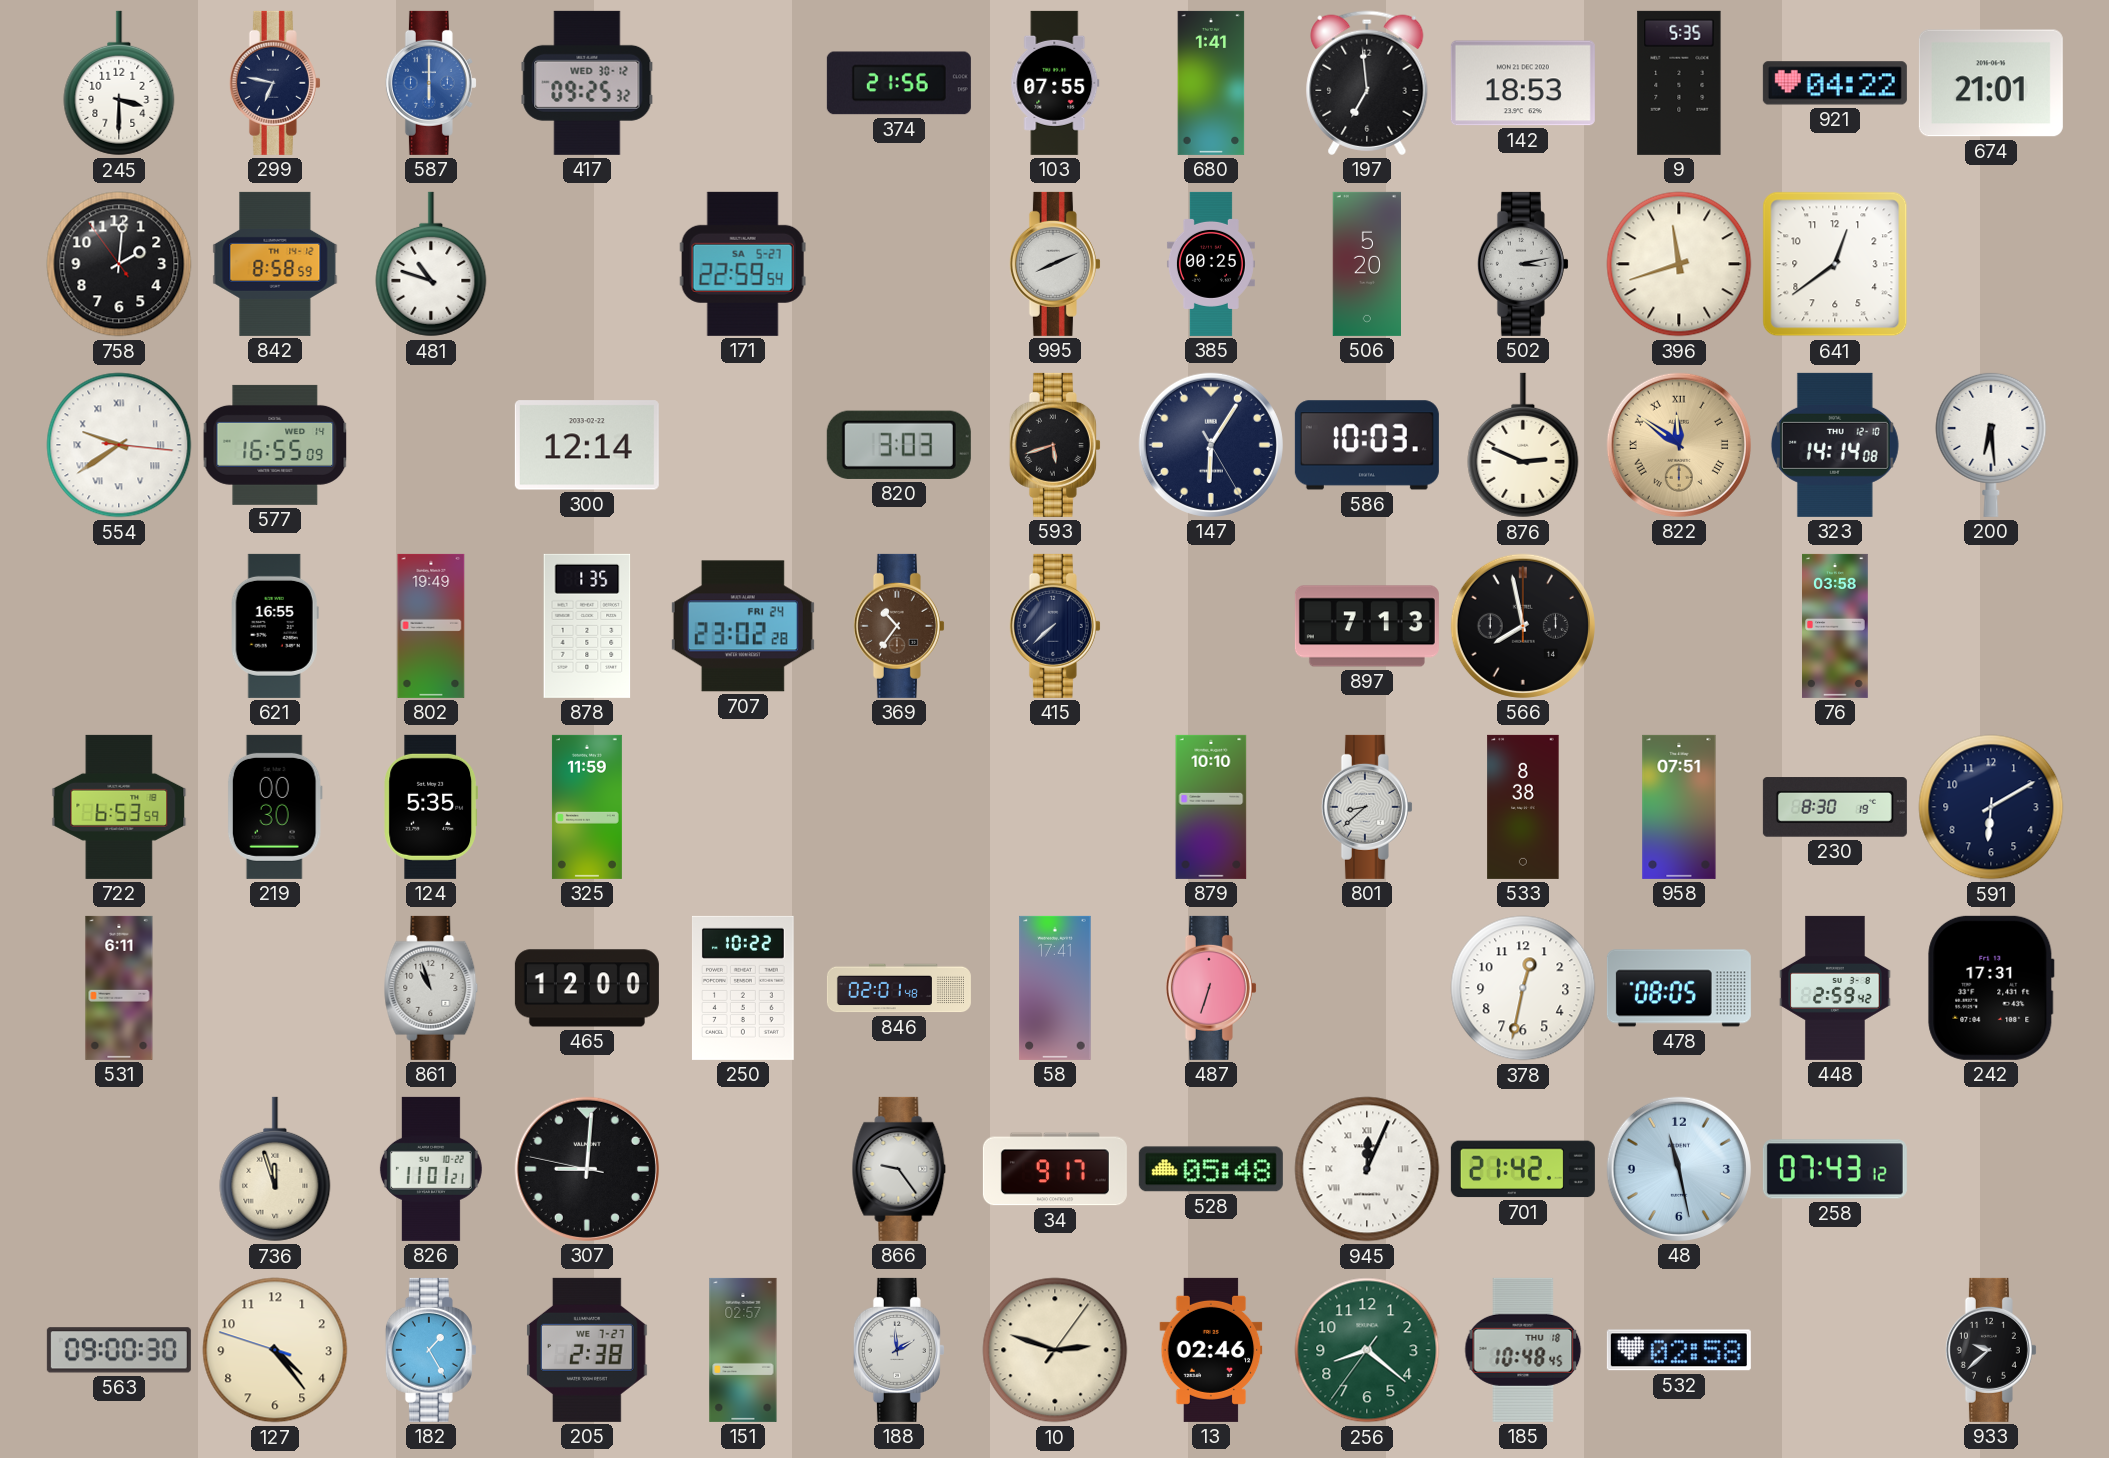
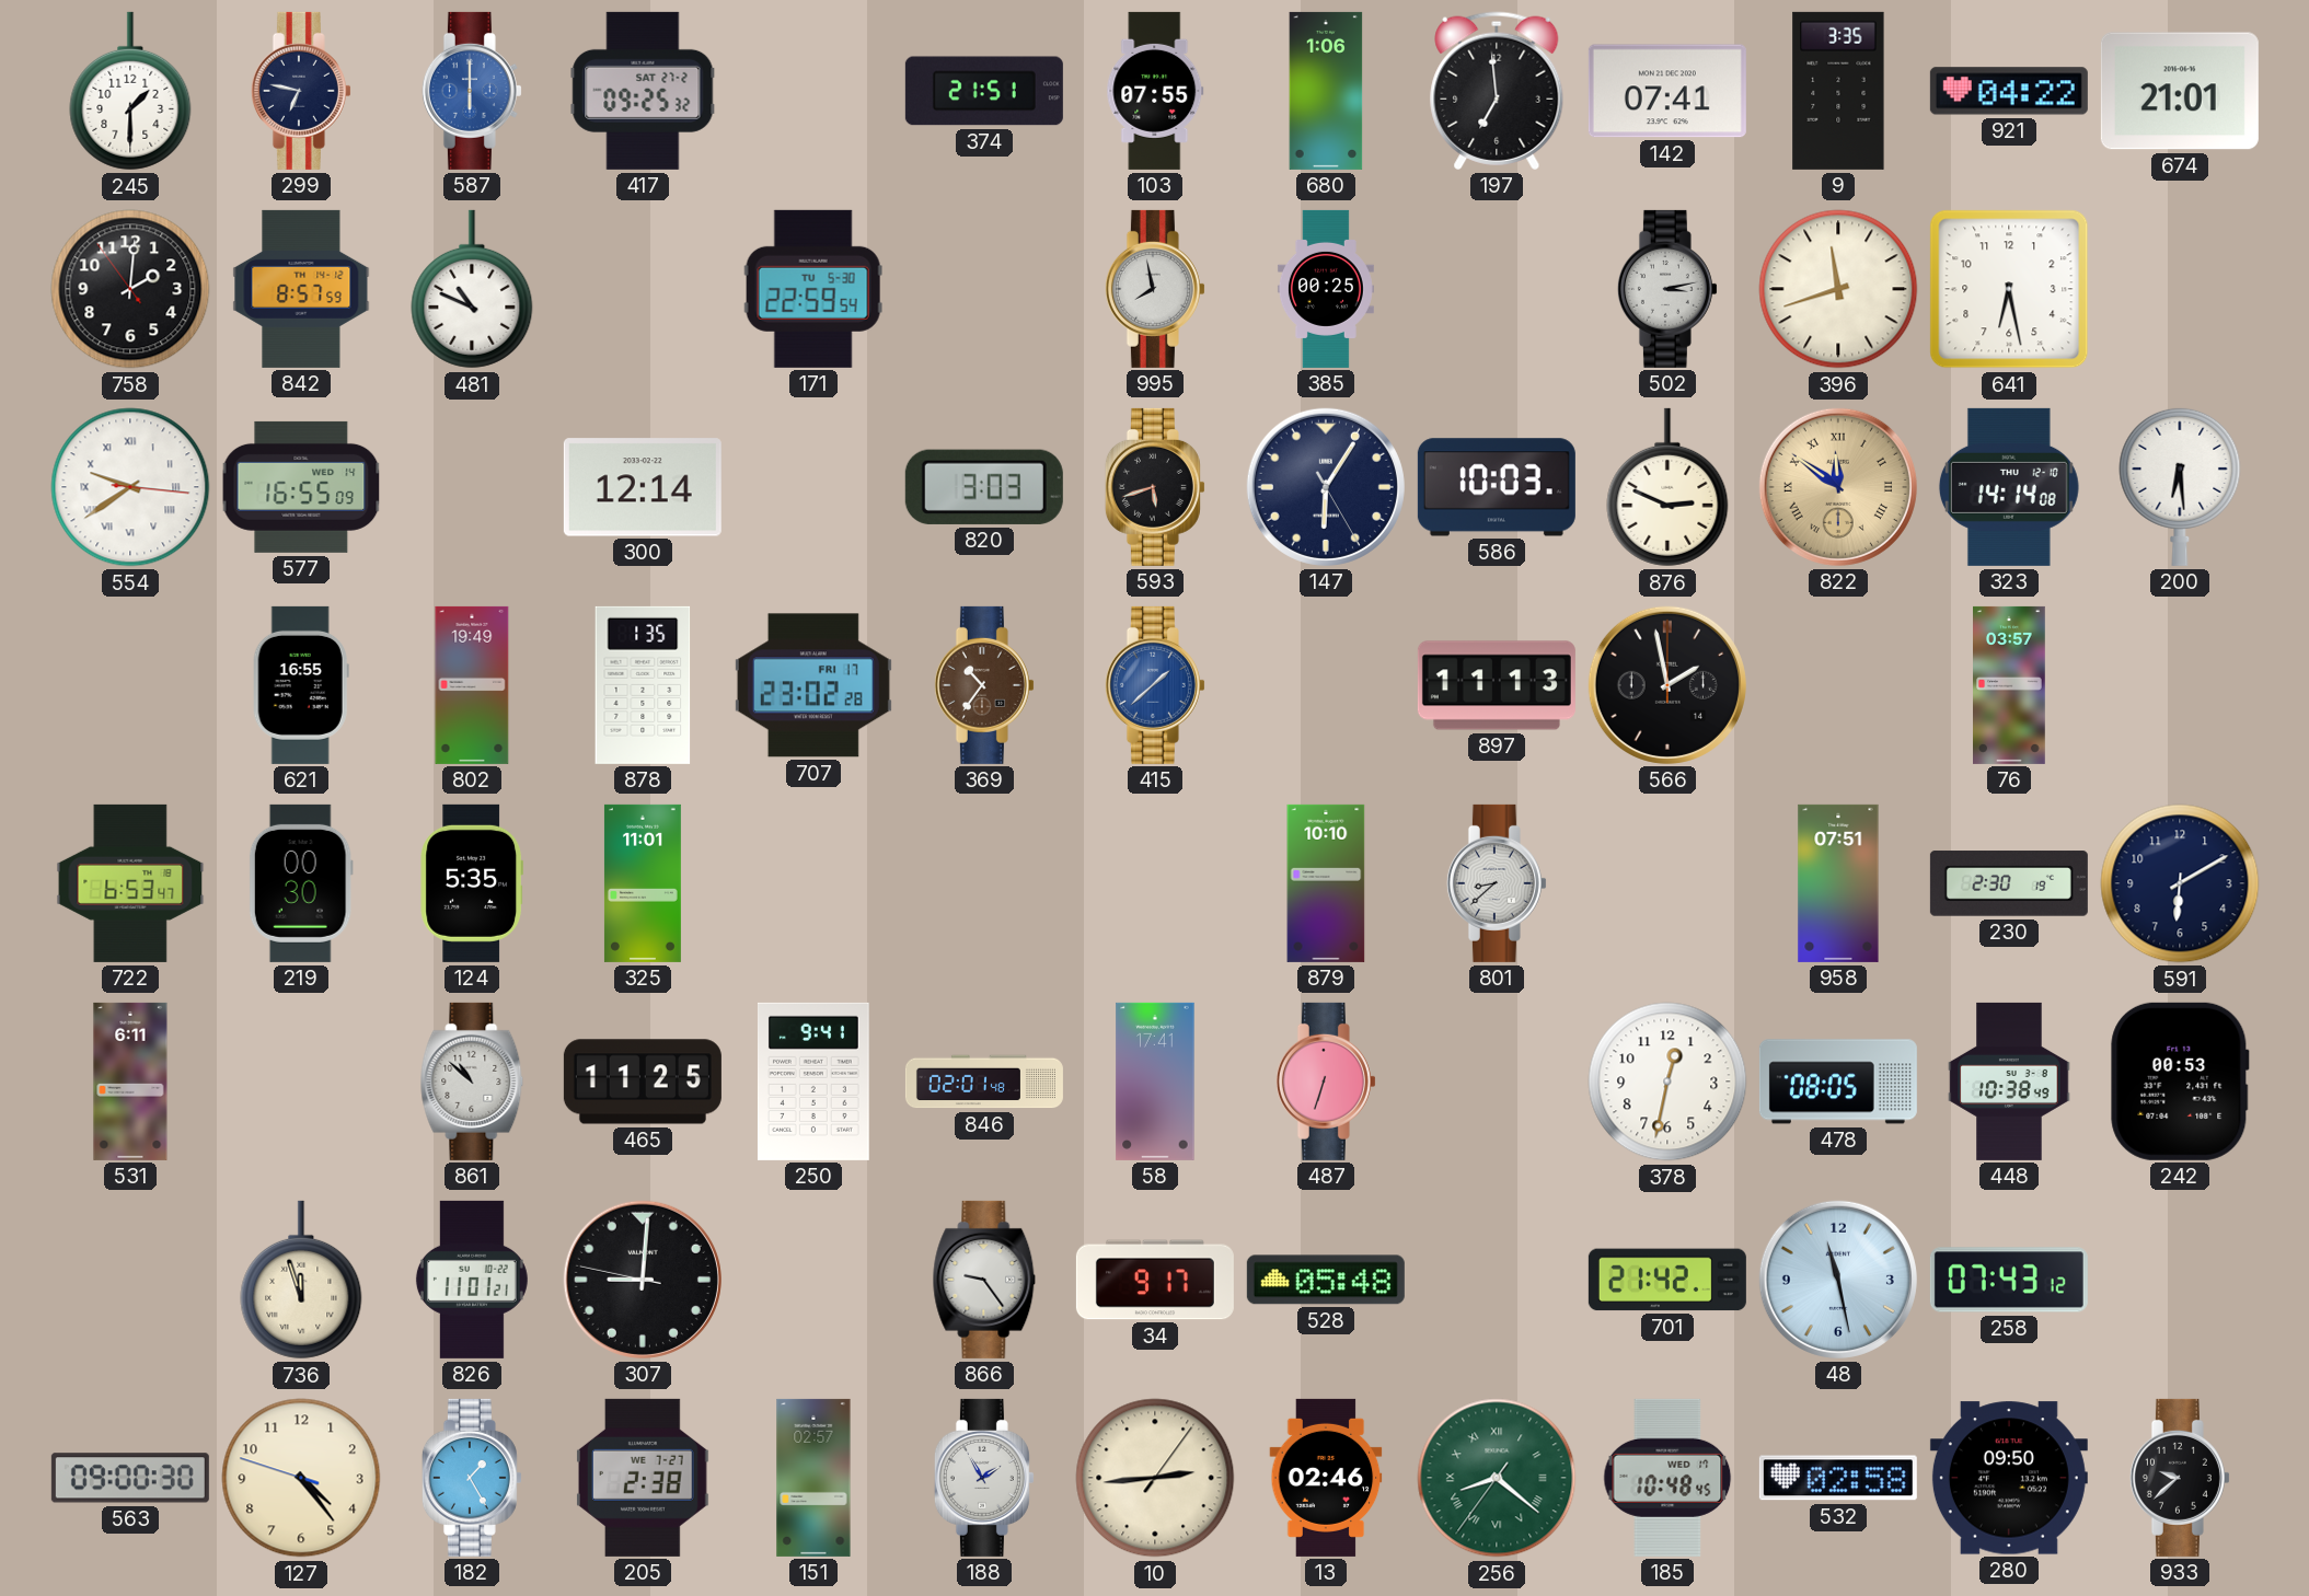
245: 3:30 -> 1:30
417 date: WED 30-12 -> SAT 27-2
374: 21:56 -> 21:51
680: 1:41 -> 1:06
142: 18:53 -> 07:41
9: 5:35 -> 3:35
842: 8:58 -> 8:57
481: 10:48 -> 10:49
171 date: SA 5-27 -> TU 5-30
995: 8:11 -> 7:58
506: 5:20 -> none
641: 12:39 -> 6:28
707 date: FRI 24 -> FRI 17
415: 7:38 -> 1:38
415 dial: navy -> blue
897: 7:13 -> 11:13
566: 7:58 -> 1:58
76: 03:58 -> 03:57
722: 6:53:59 -> 6:53:47
325: 11:59 -> 11:01
533: 8:38 -> none
230: 8:30 -> 2:30
861: 10:57 -> 10:52
465: 12:00 -> 11:25
250: 10:22 -> 9:41
448: 2:59 -> 10:38
242: 17:31 -> 00:53
945: 12:04 -> none
188: 1:59 -> 1:55
10: 2:48 -> 2:44
256 numerals: Arabic -> Roman
185 date: THU 18 -> WED 17
280: none -> 09:50
